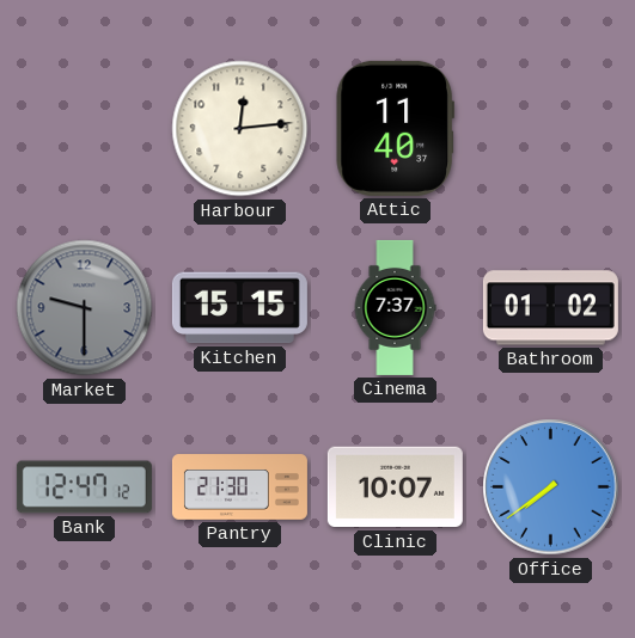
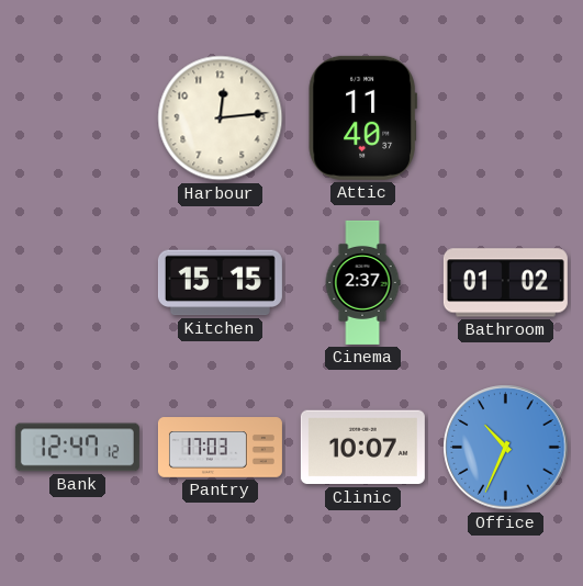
Market: 9:30 -> none
Cinema: 7:37 -> 2:37
Pantry: 21:30 -> 17:03
Office: 7:39 -> 10:34
